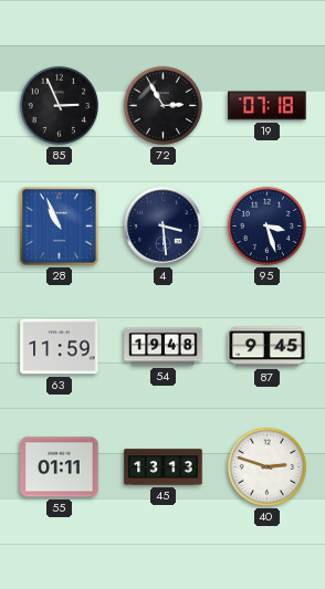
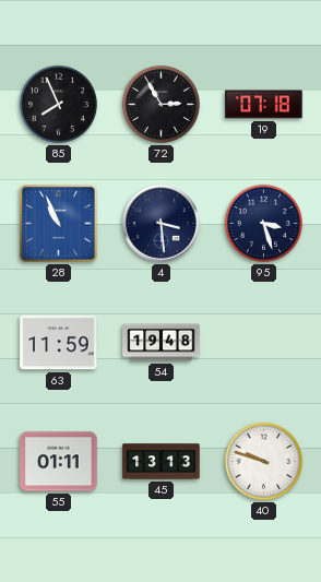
85: 2:56 -> 7:56
87: 9:45 -> none
40: 2:48 -> 9:48
